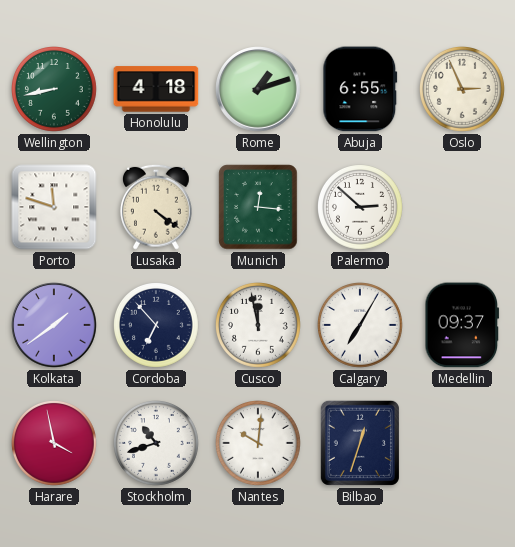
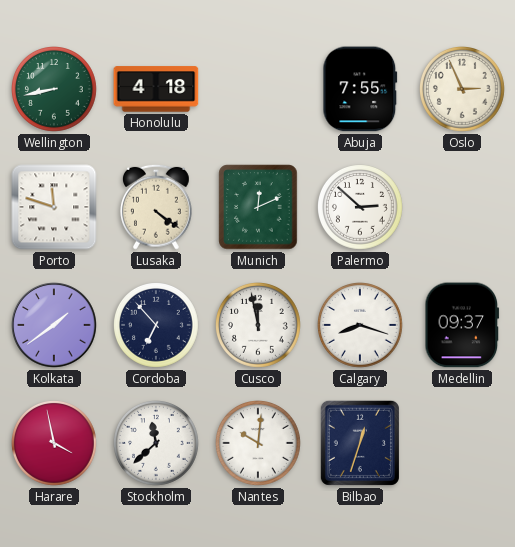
Rome: 1:12 -> none
Abuja: 6:55 -> 7:55
Munich: 12:16 -> 12:11
Calgary: 7:05 -> 8:18
Stockholm: 10:42 -> 11:38
